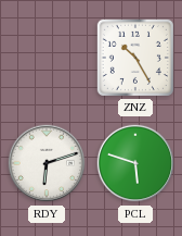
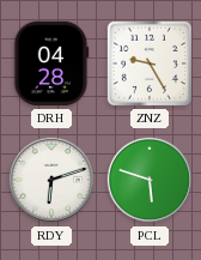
DRH: none -> 04:28
ZNZ: 10:25 -> 9:25
